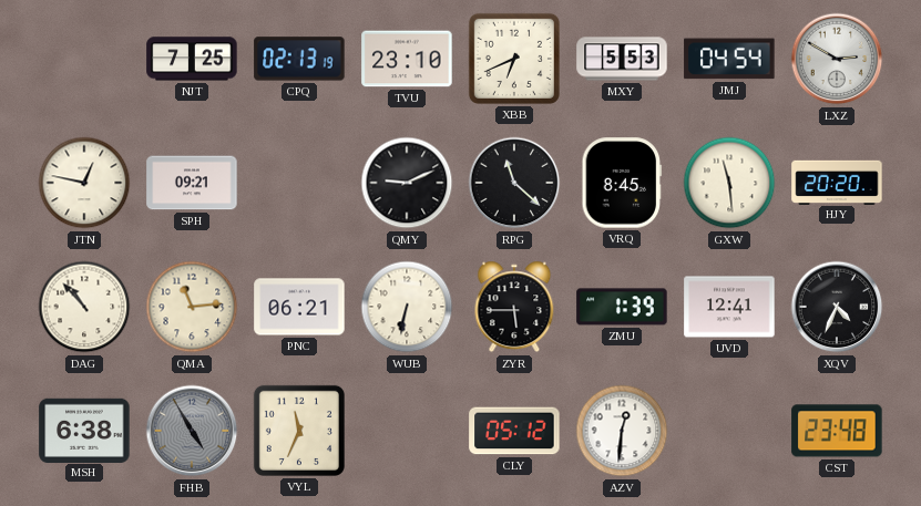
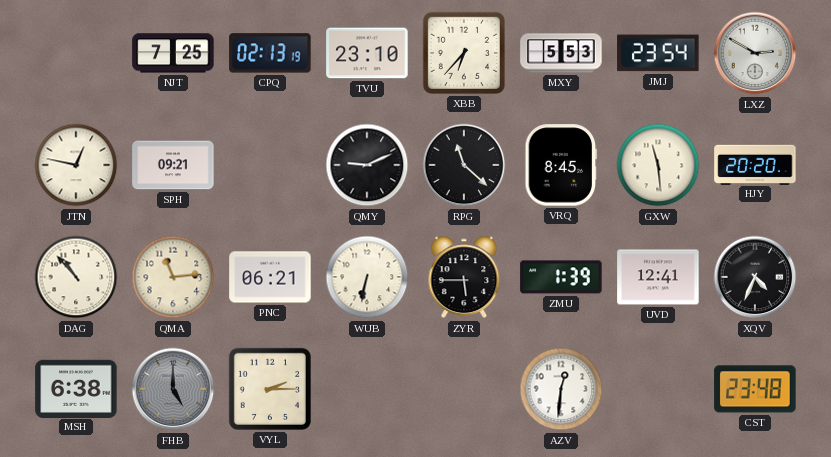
XBB: 6:41 -> 6:37
JMJ: 04:54 -> 23:54
FHB: 4:55 -> 5:00
VYL: 11:34 -> 2:15
CLY: 05:12 -> none
